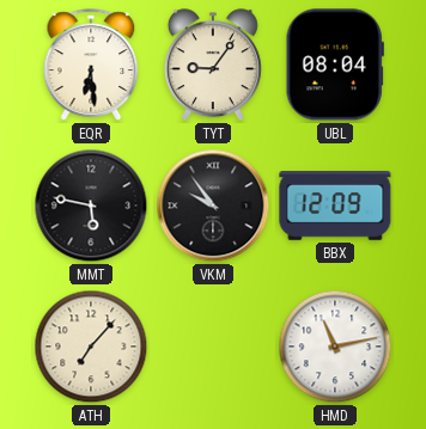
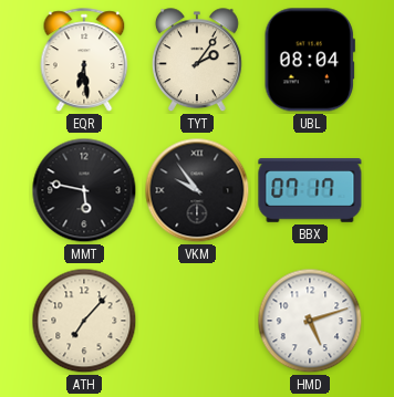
TYT: 9:06 -> 2:06
BBX: 12:09 -> 07:17
HMD: 11:13 -> 5:12
